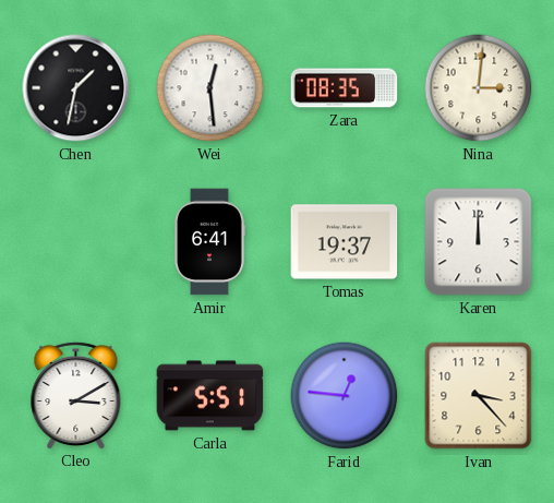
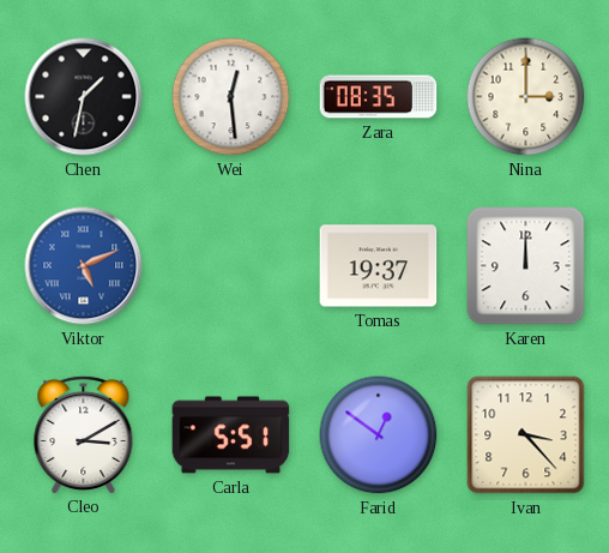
Nina: 3:01 -> 3:00
Viktor: none -> 5:11
Amir: 6:41 -> none
Farid: 12:46 -> 12:51
